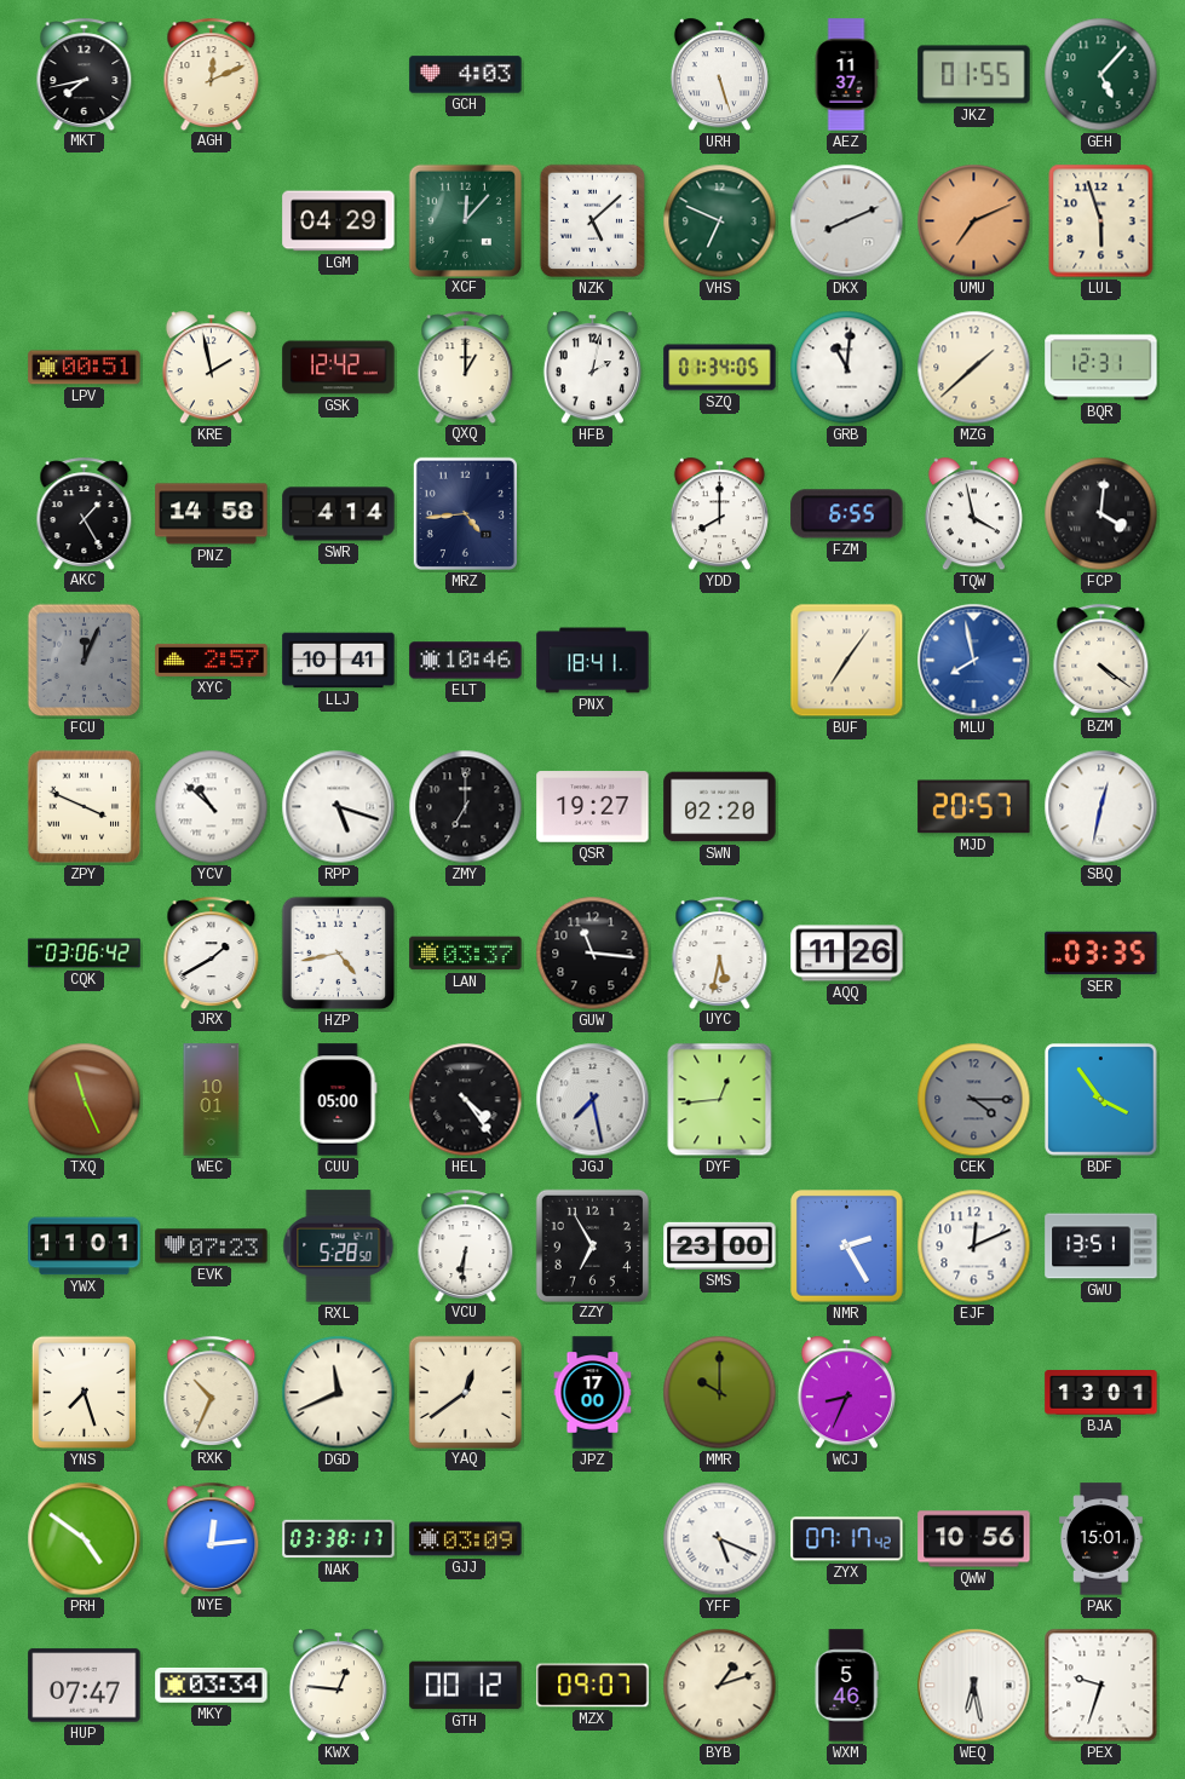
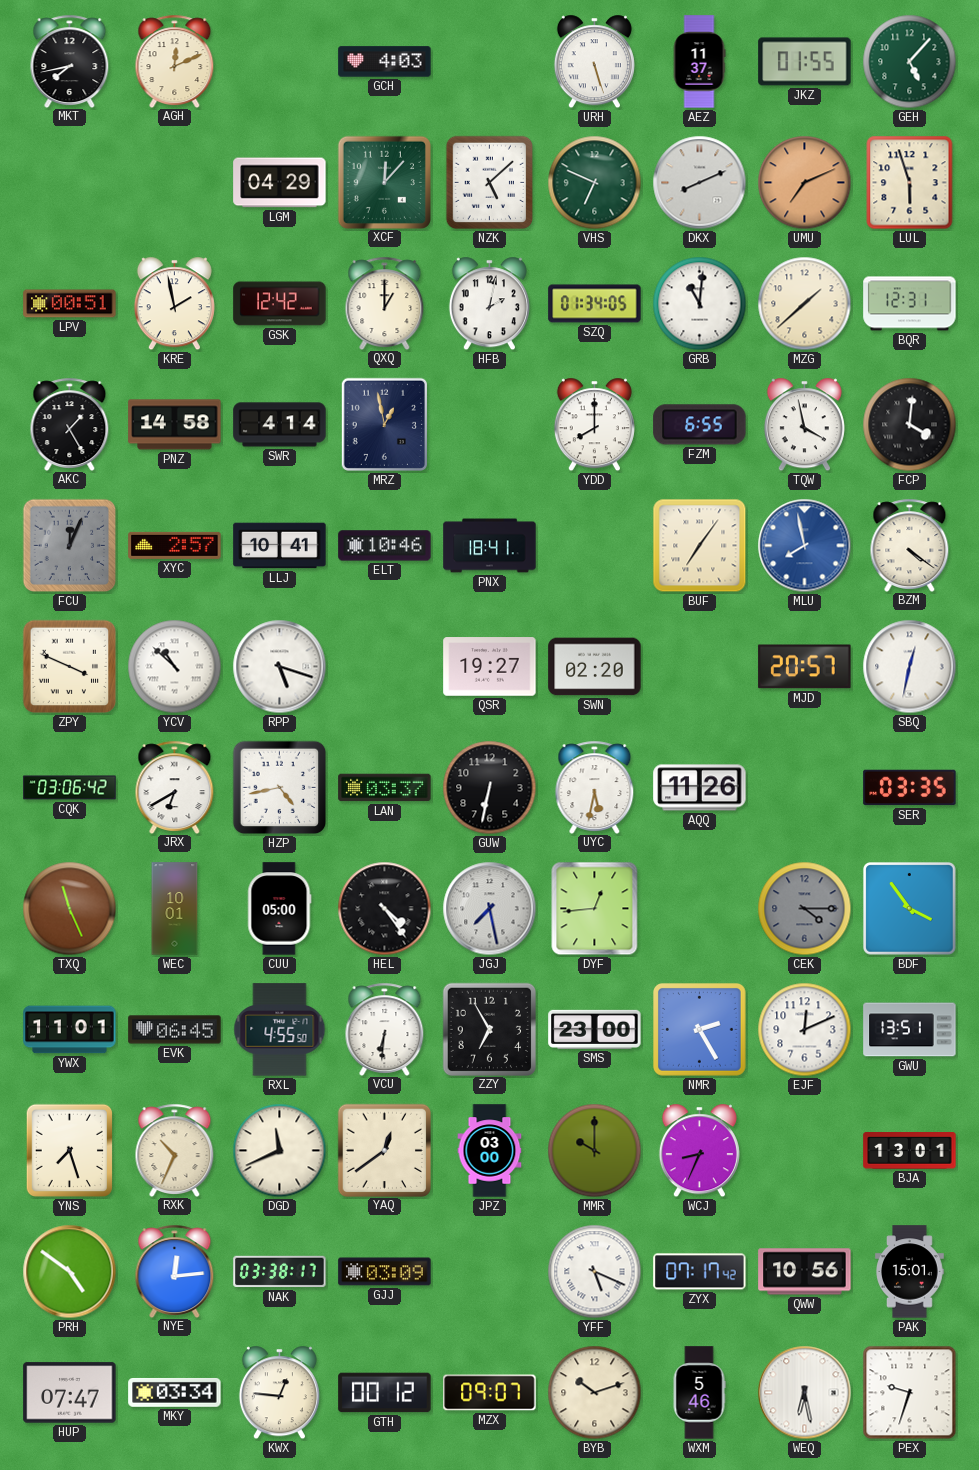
MRZ: 4:44 -> 12:58
ZMY: 7:00 -> none
JRX: 1:40 -> 6:40
GUW: 11:16 -> 6:32
EVK: 07:23 -> 06:45
RXL: 5:28 -> 4:55
JPZ: 17:00 -> 03:00
BYB: 1:12 -> 10:12
